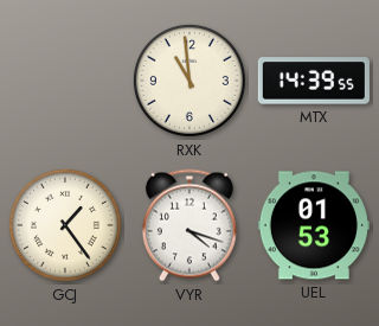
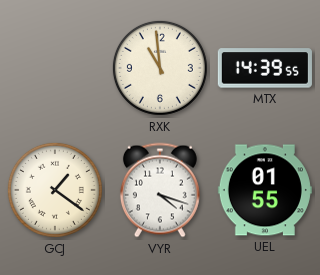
GCJ: 1:24 -> 1:21
UEL: 01:53 -> 01:55
